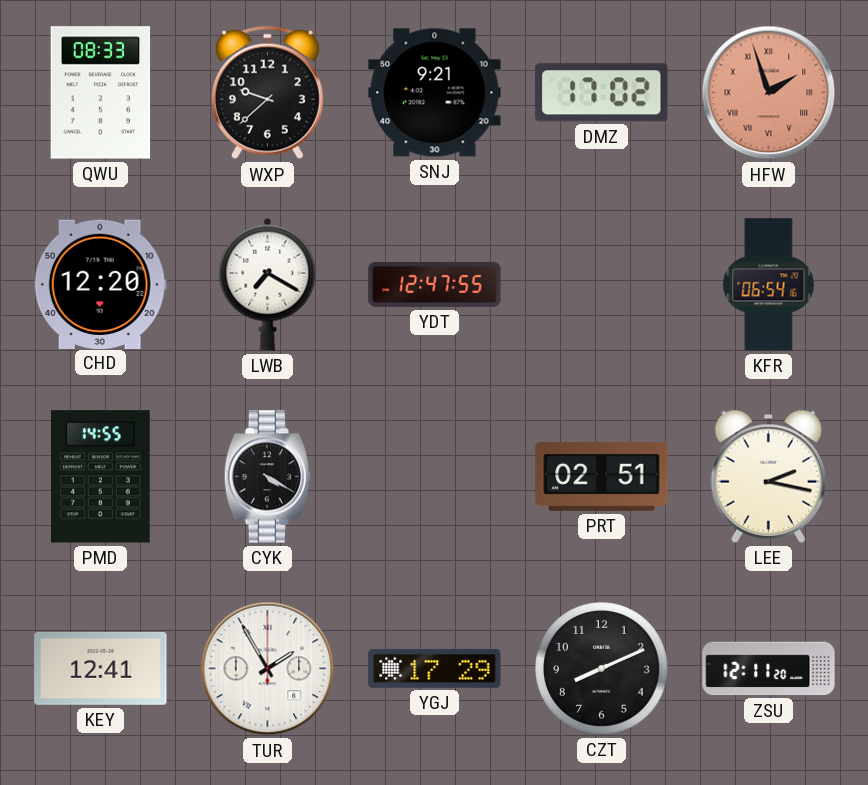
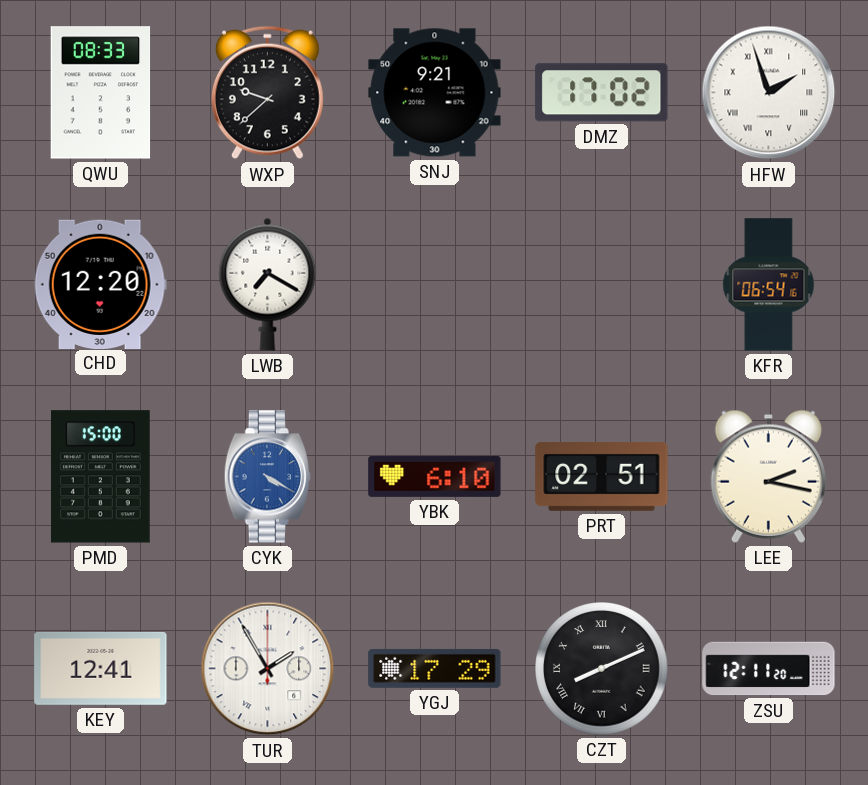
HFW dial: salmon -> white
YDT: 12:47 -> none
PMD: 14:55 -> 15:00
CYK dial: black -> blue
YBK: none -> 6:10
CZT numerals: Arabic -> Roman
